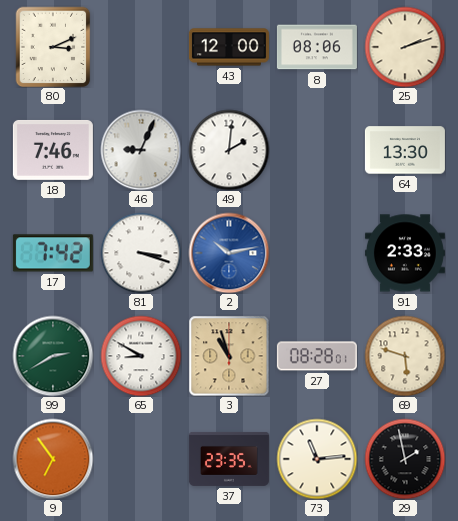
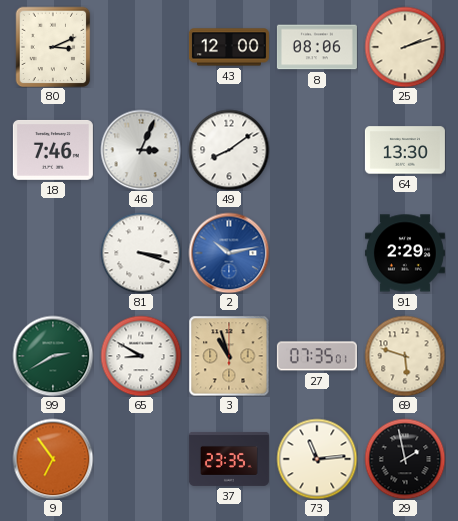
46: 9:04 -> 3:04
49: 2:01 -> 8:09
17: 7:42 -> none
91: 2:33 -> 2:29
27: 08:28 -> 07:35
